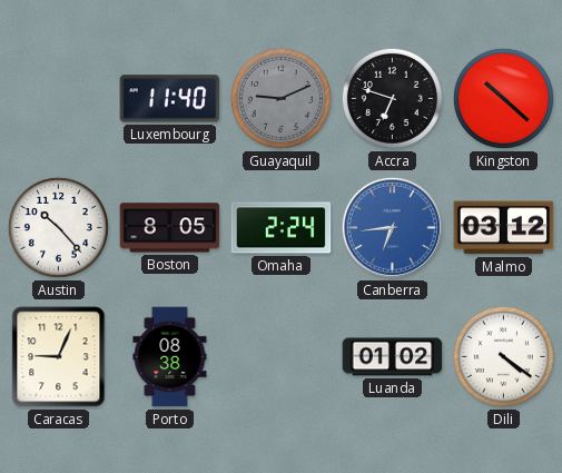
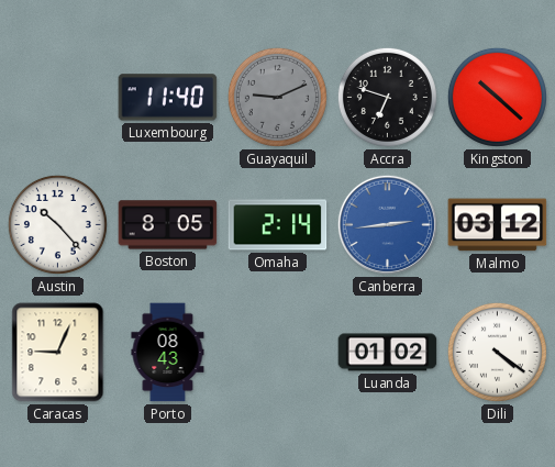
Omaha: 2:24 -> 2:14
Canberra: 6:44 -> 2:44
Porto: 08:38 -> 08:43
